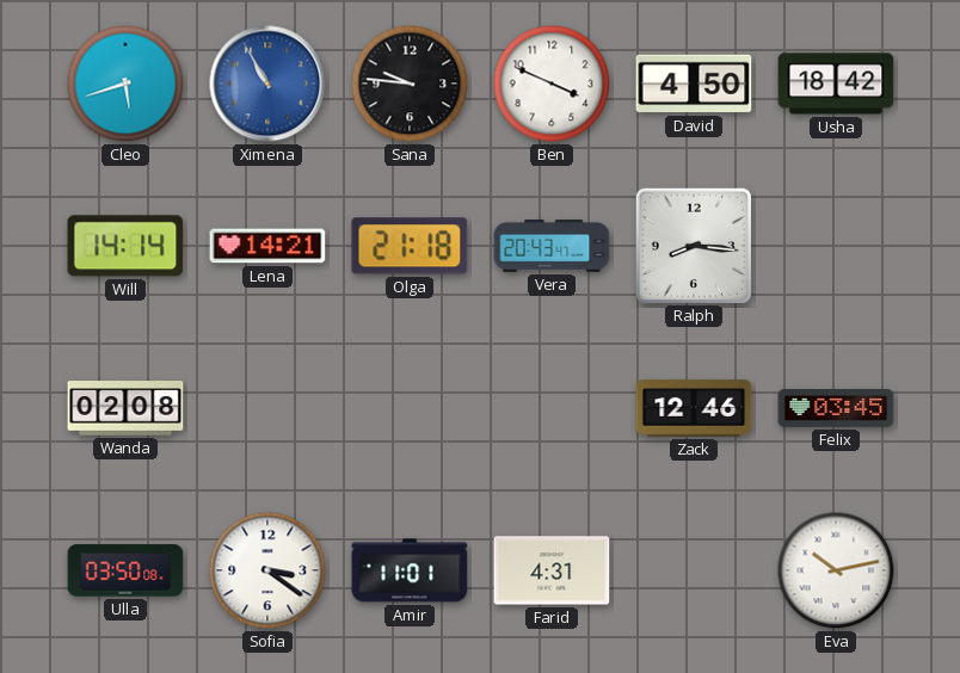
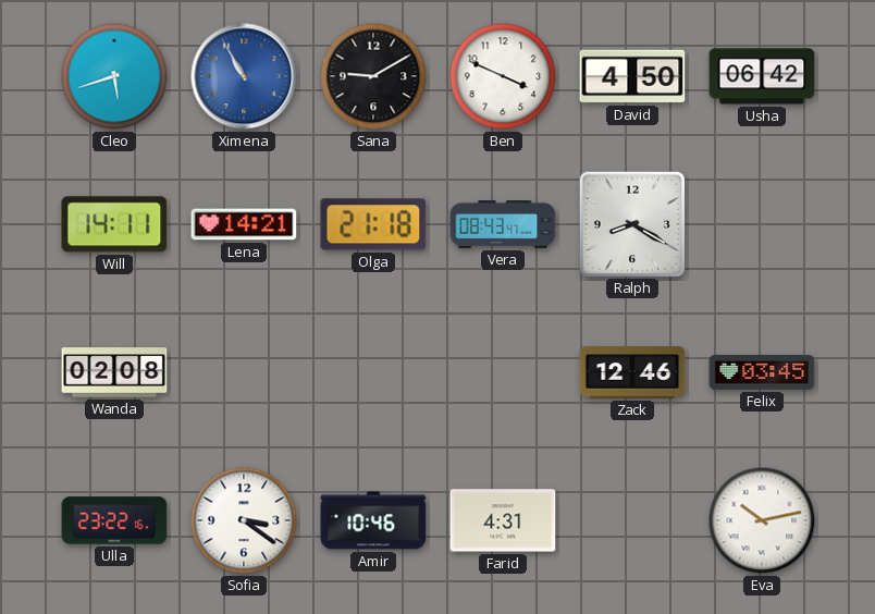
Sana: 9:46 -> 9:10
Usha: 18:42 -> 06:42
Will: 14:14 -> 14:11
Vera: 20:43 -> 08:43
Ralph: 8:16 -> 8:20
Ulla: 03:50 -> 23:22
Amir: 11:01 -> 10:46
